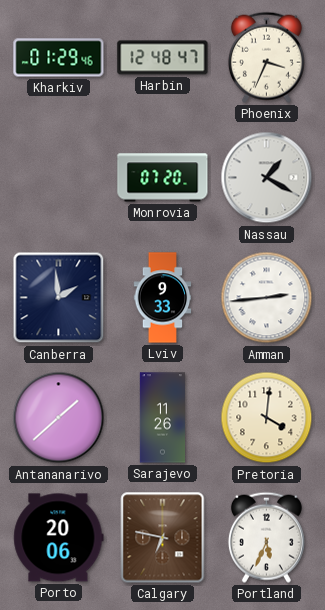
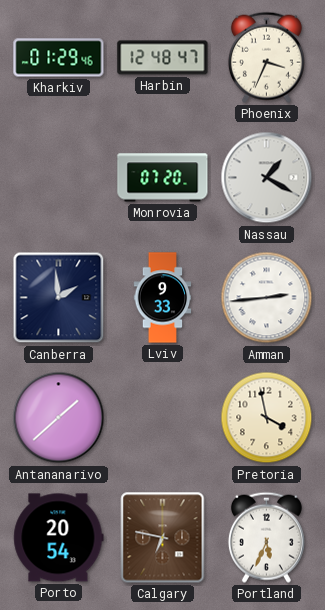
Sarajevo: 11:26 -> none
Pretoria: 4:01 -> 3:58
Porto: 20:06 -> 20:54
